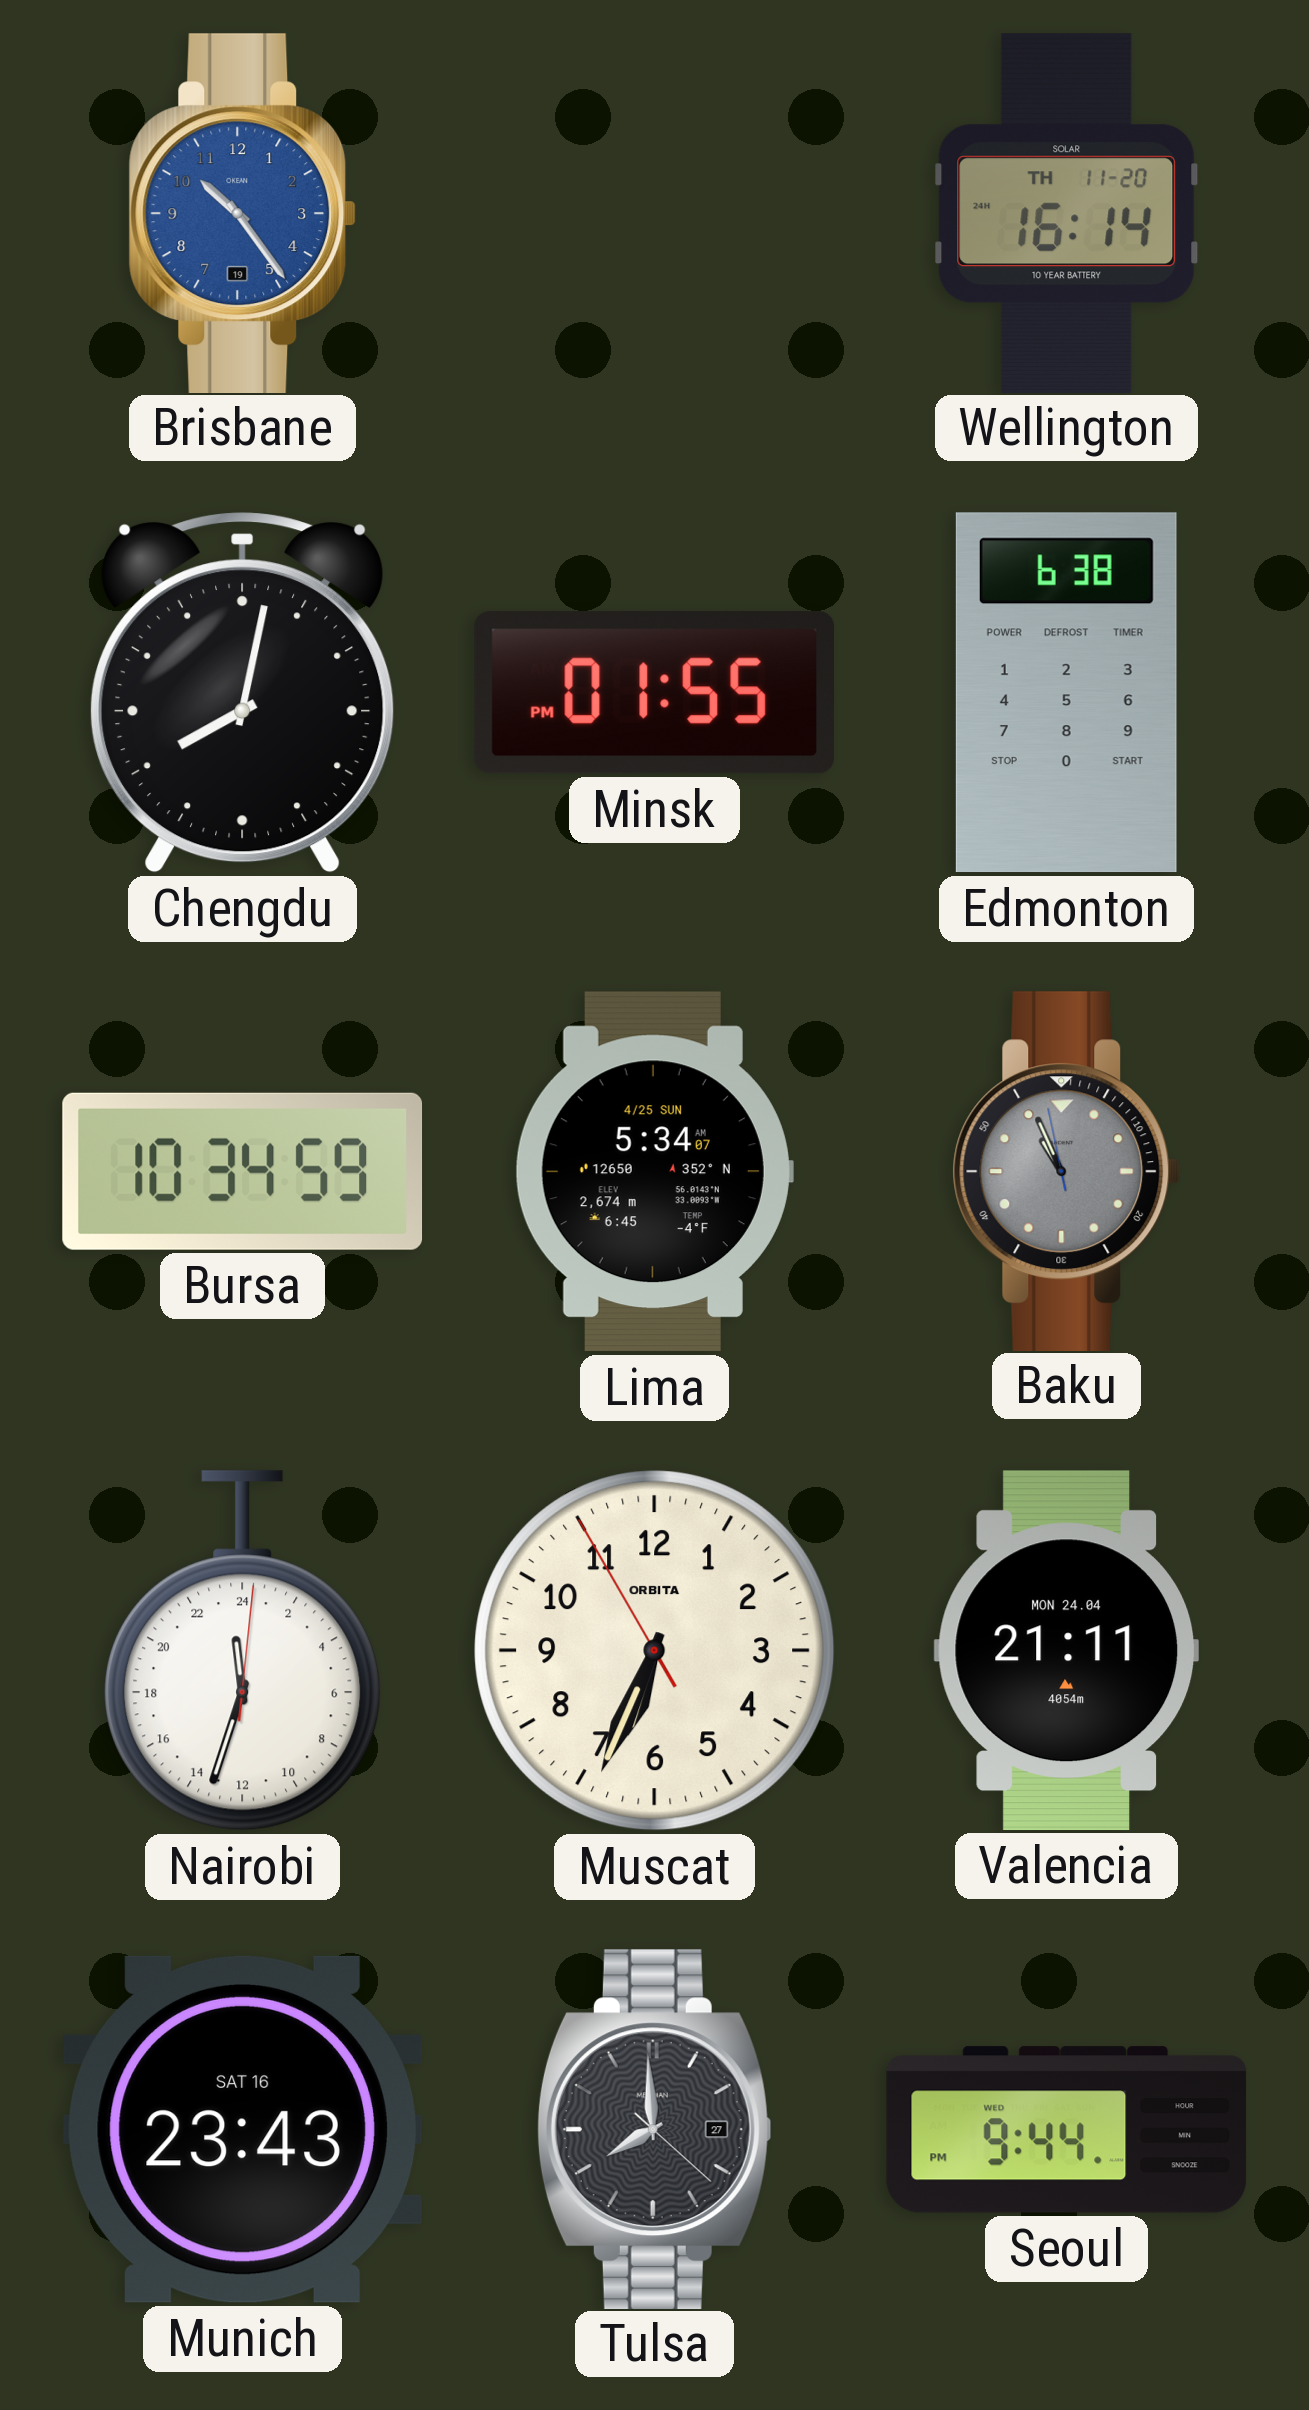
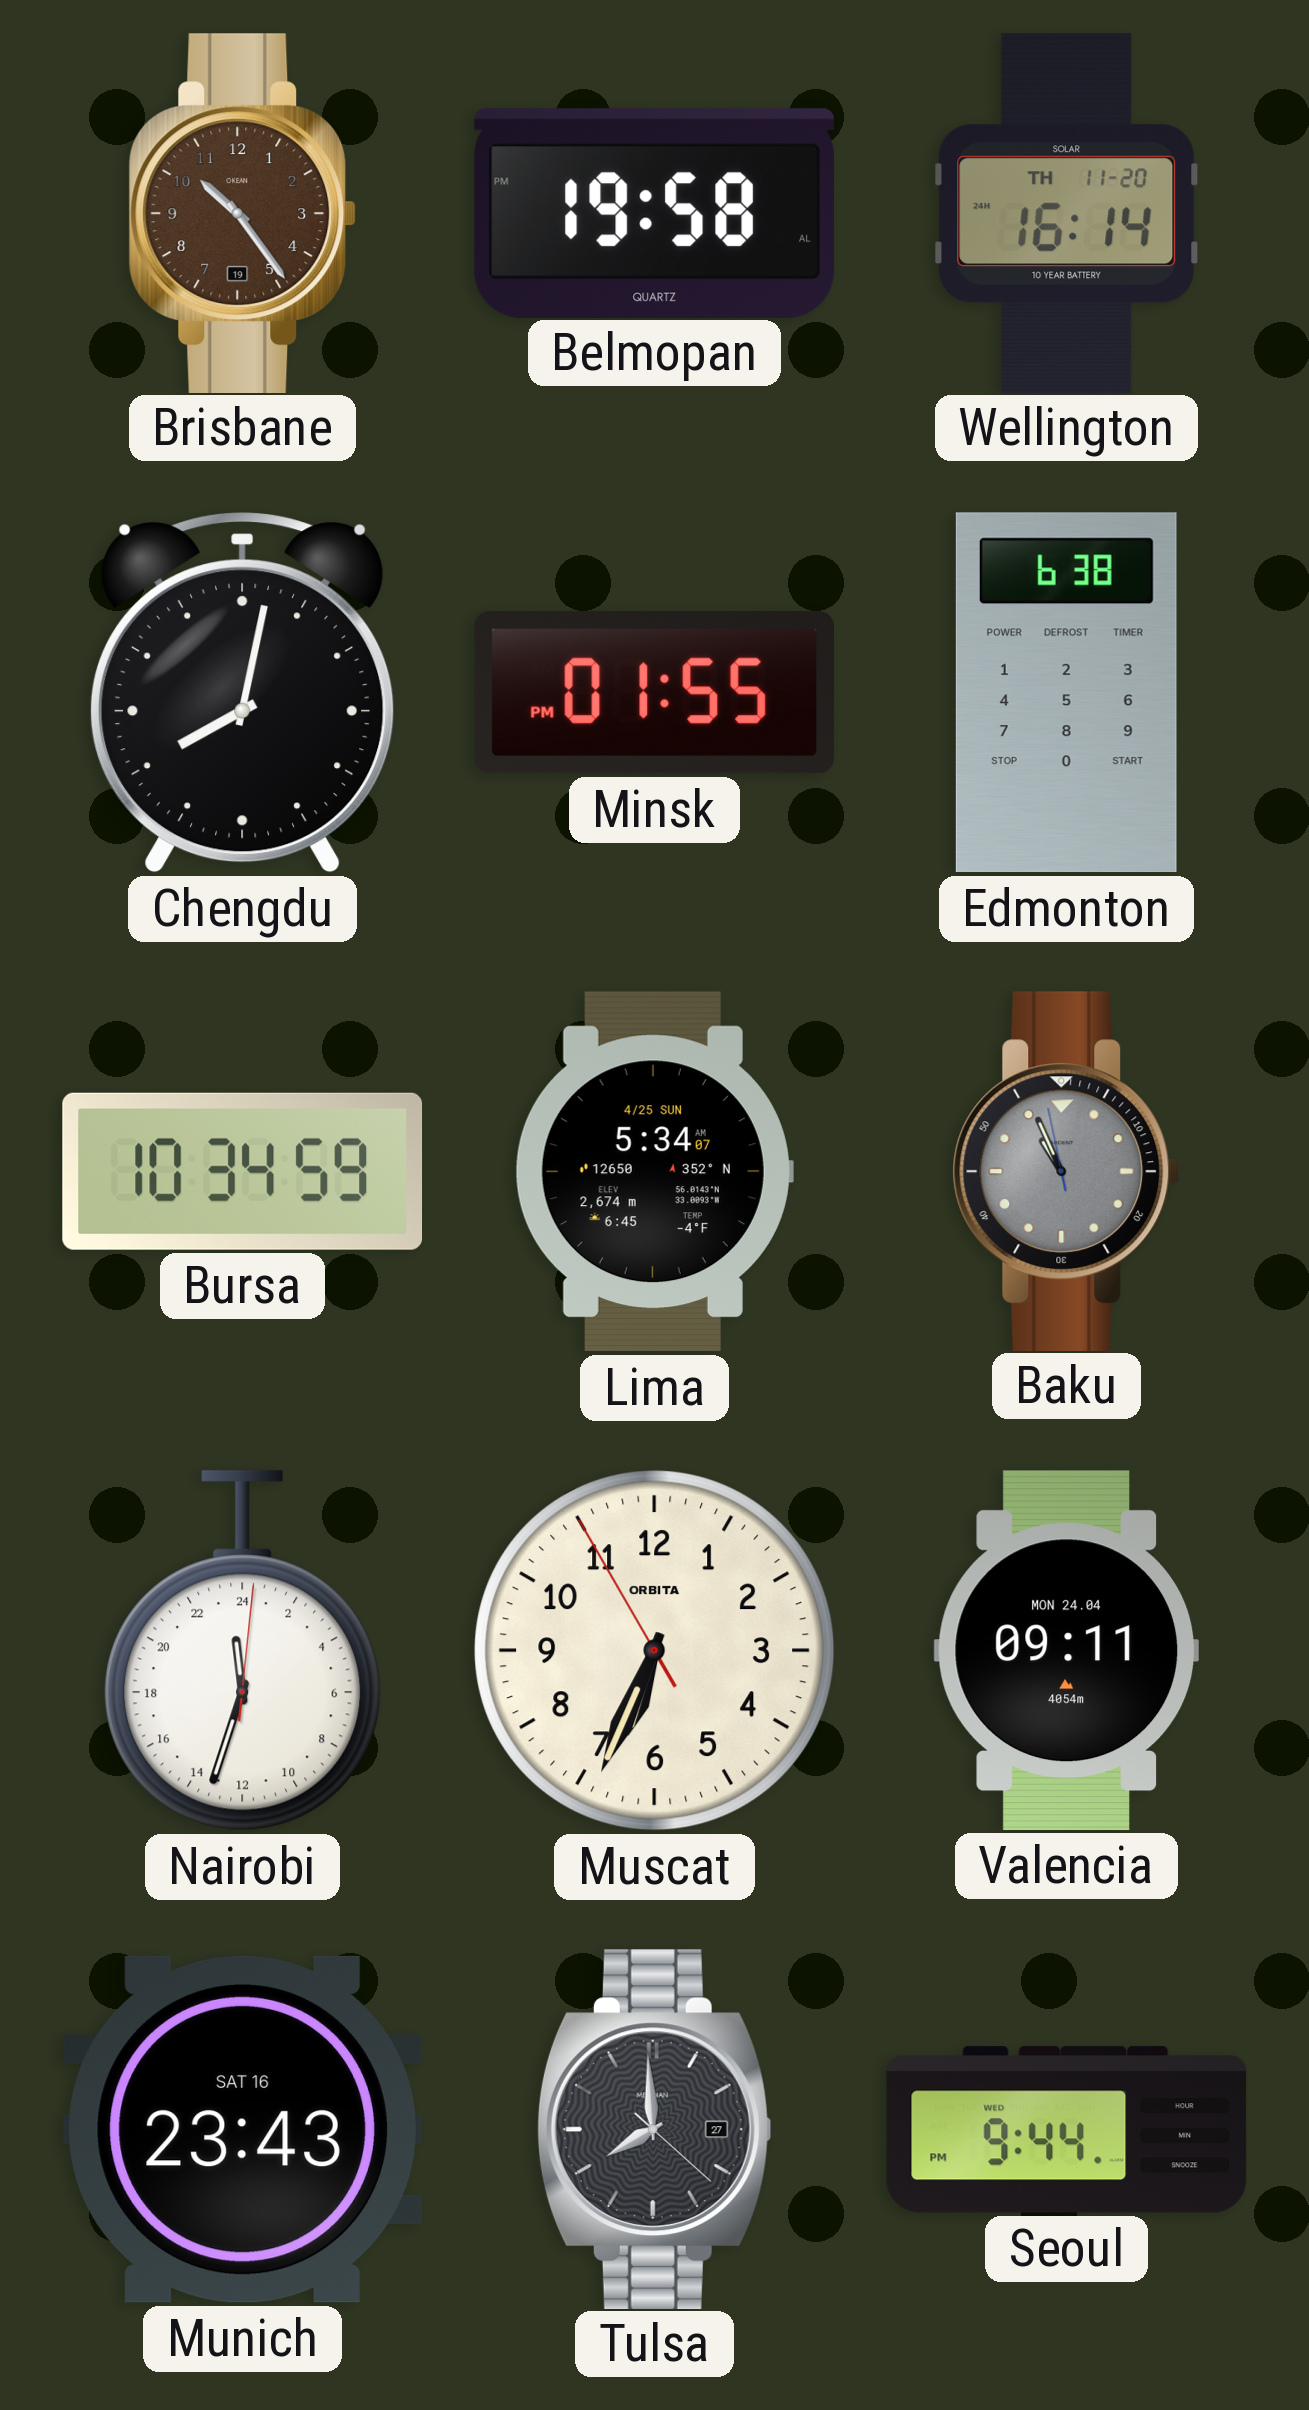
Brisbane dial: blue -> brown
Belmopan: none -> 19:58
Valencia: 21:11 -> 09:11
